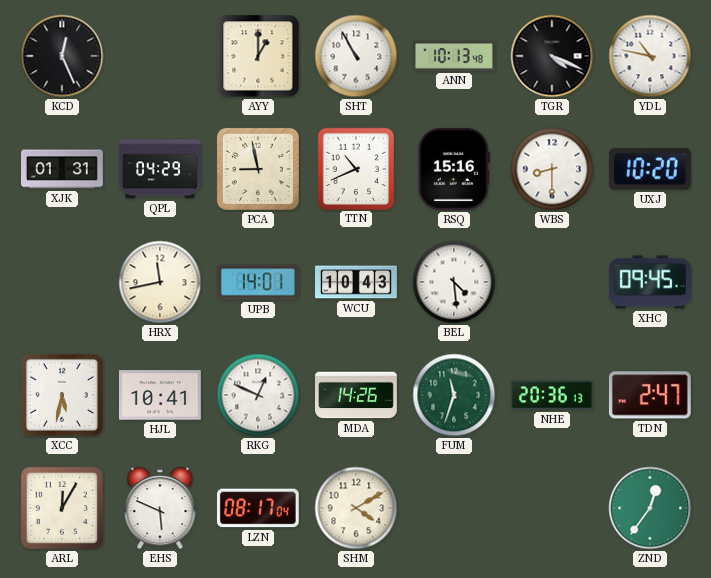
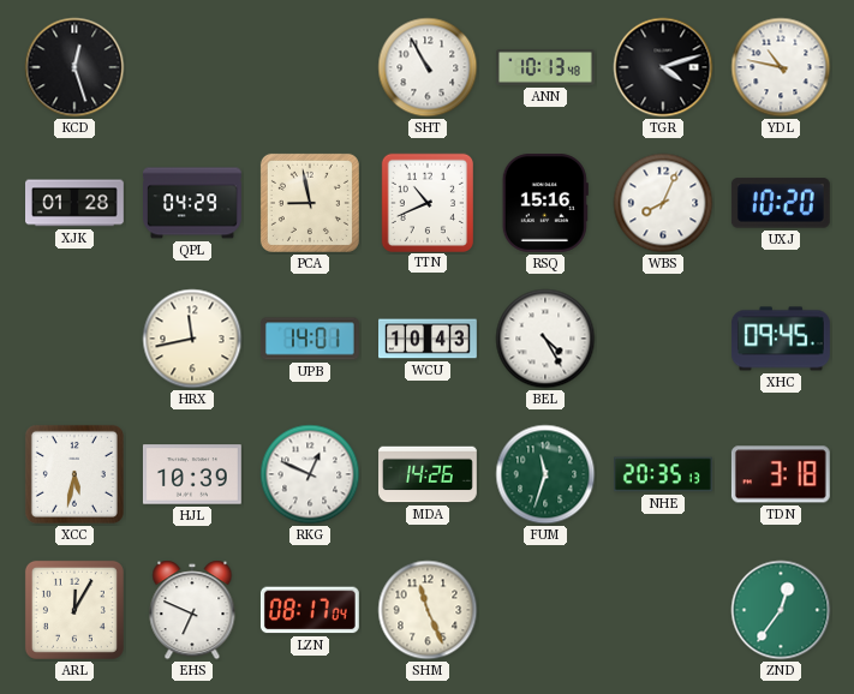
KCD: 12:26 -> 12:27
AYY: 1:00 -> none
TGR: 4:19 -> 4:12
XJK: 01:31 -> 01:28
WBS: 8:30 -> 8:04
BEL: 4:29 -> 4:25
HJL: 10:41 -> 10:39
NHE: 20:36 -> 20:35
TDN: 2:47 -> 3:18
EHS: 5:49 -> 6:49
SHM: 4:10 -> 11:26
